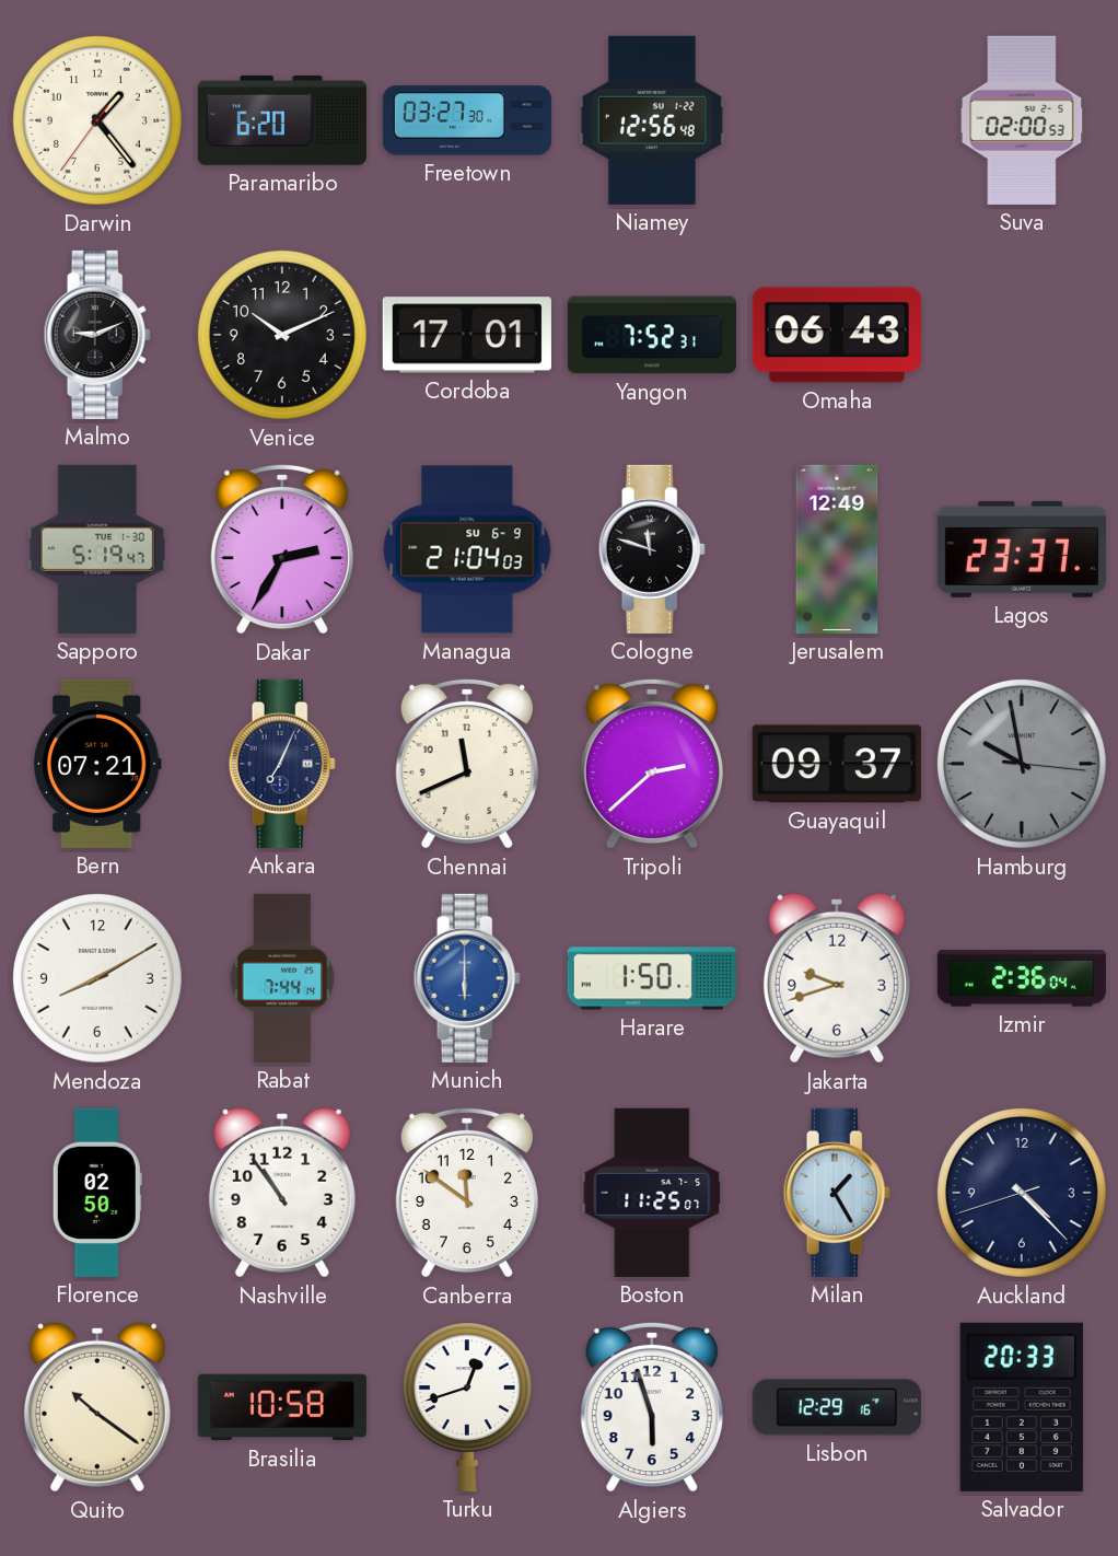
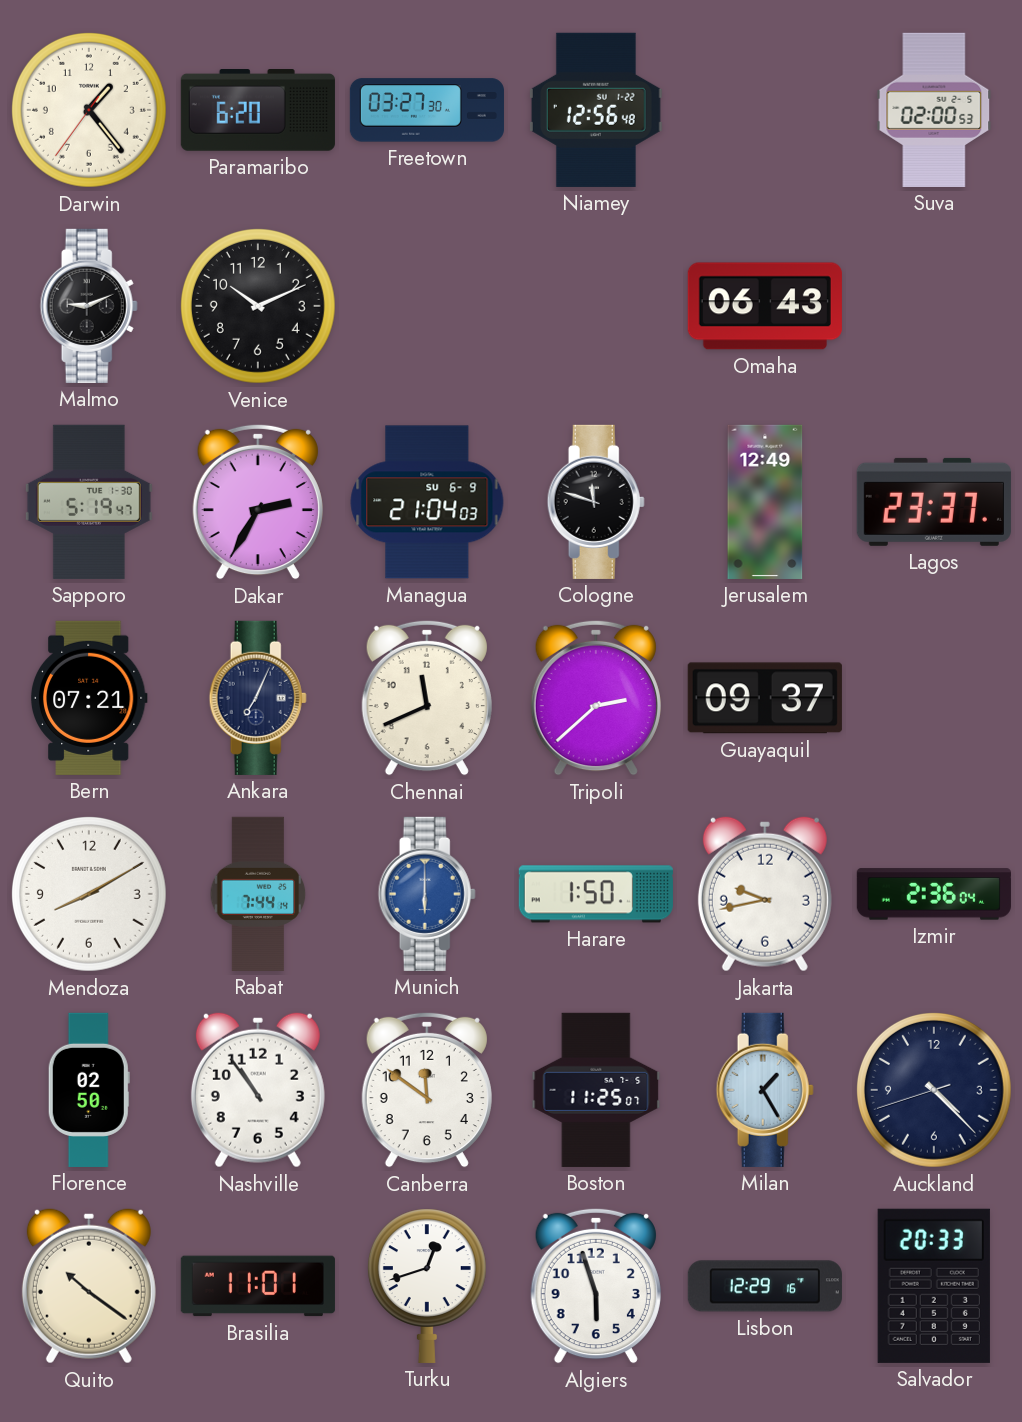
Cordoba: 17:01 -> none
Yangon: 7:52 -> none
Hamburg: 9:58 -> none
Jakarta: 9:42 -> 9:43
Brasilia: 10:58 -> 11:01
